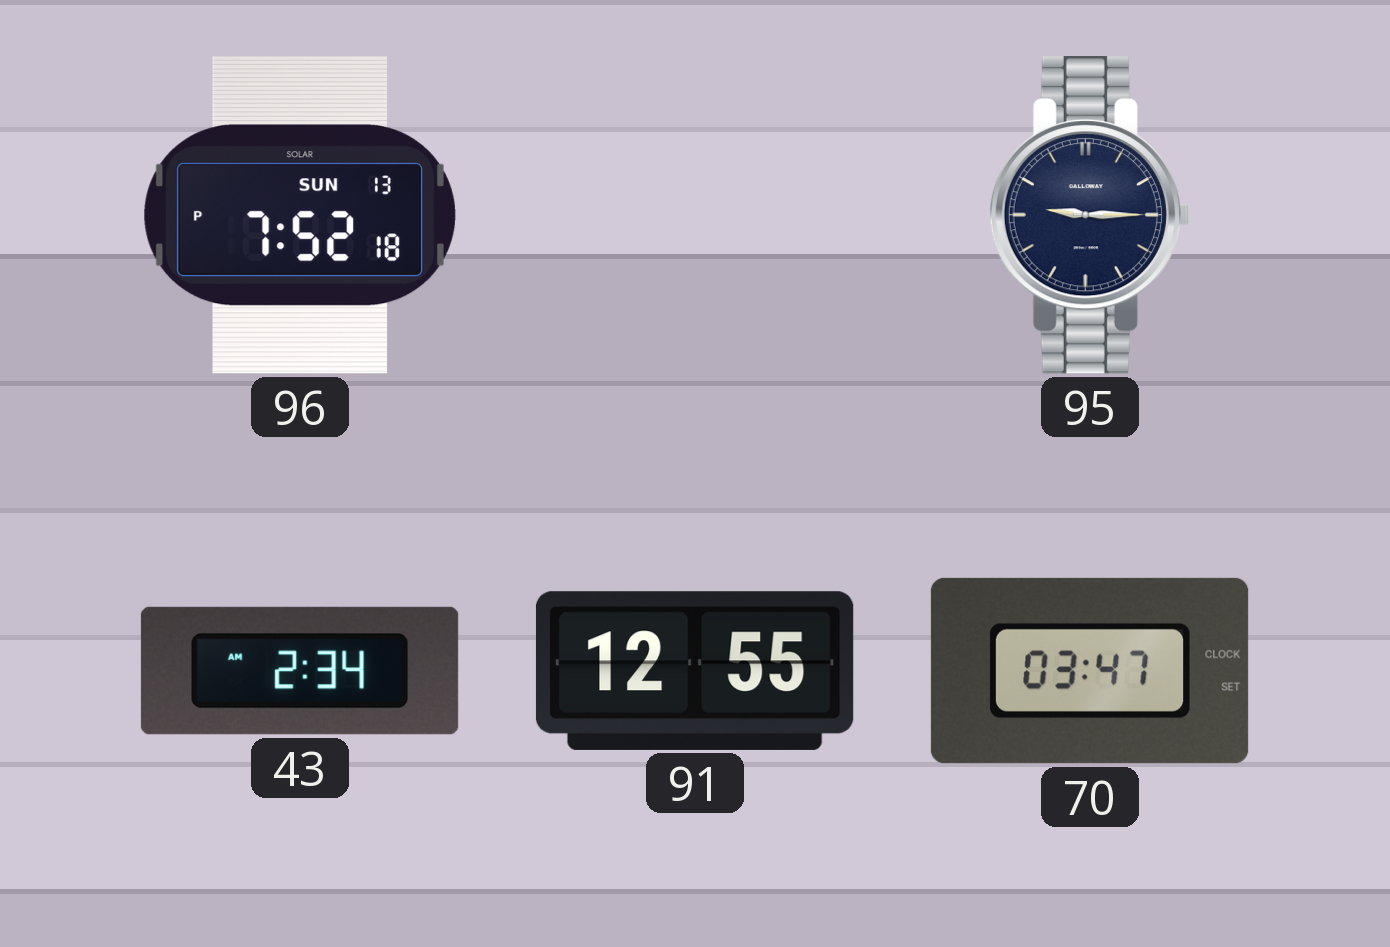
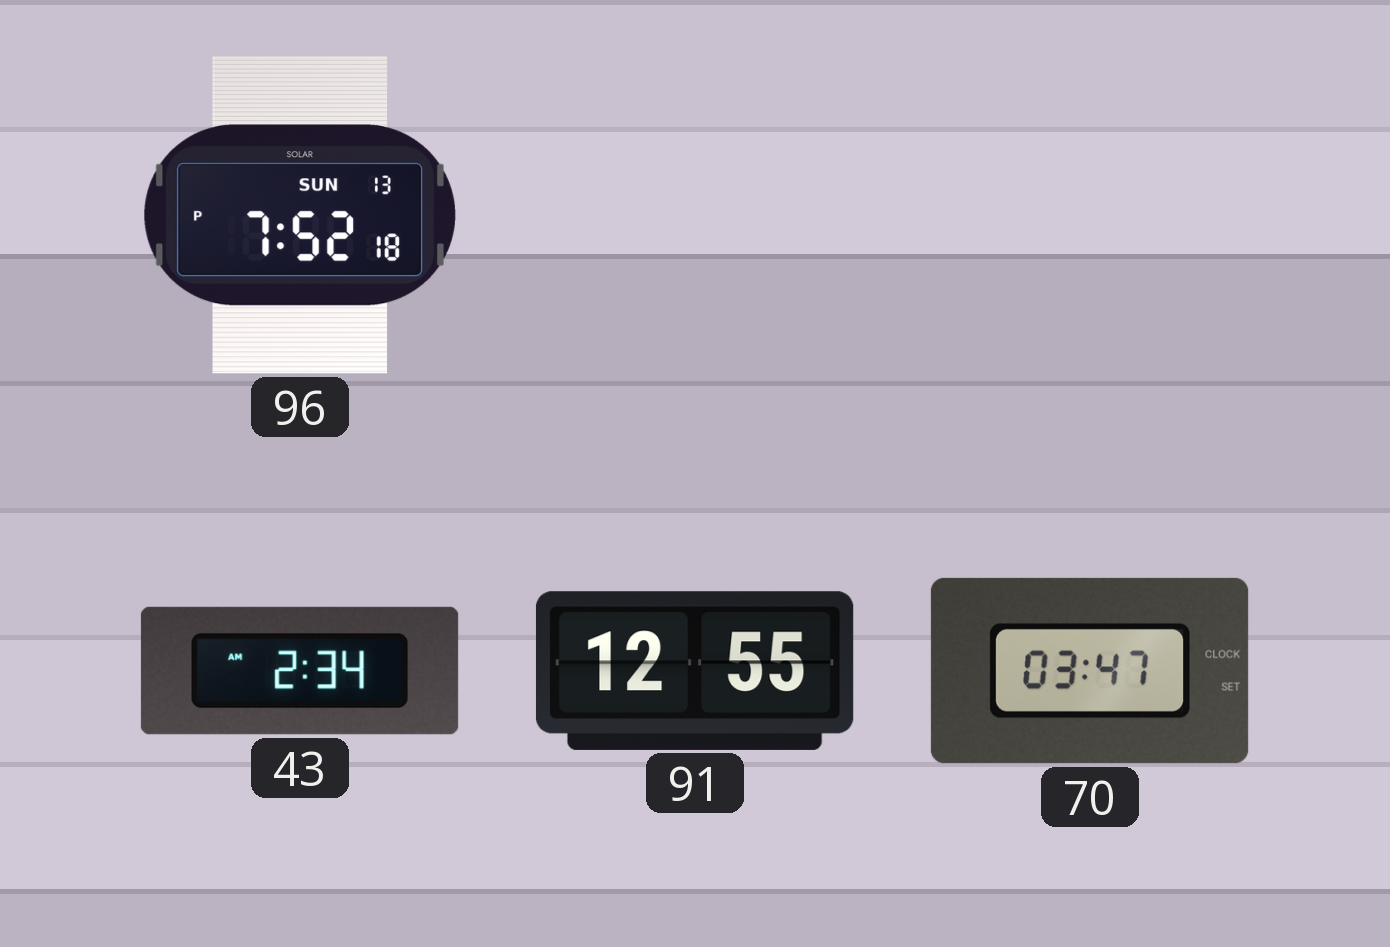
95: 9:15 -> none
